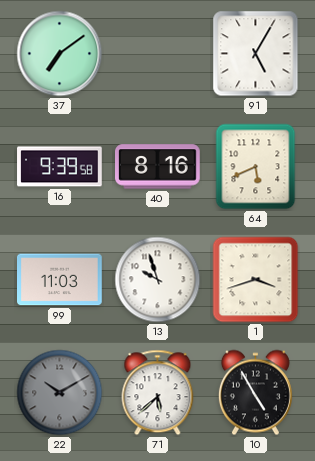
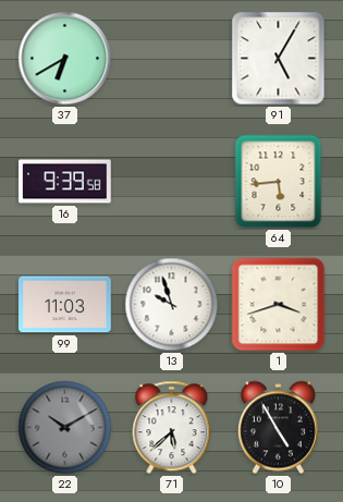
37: 7:09 -> 6:40
40: 8:16 -> none
64: 5:41 -> 5:44
